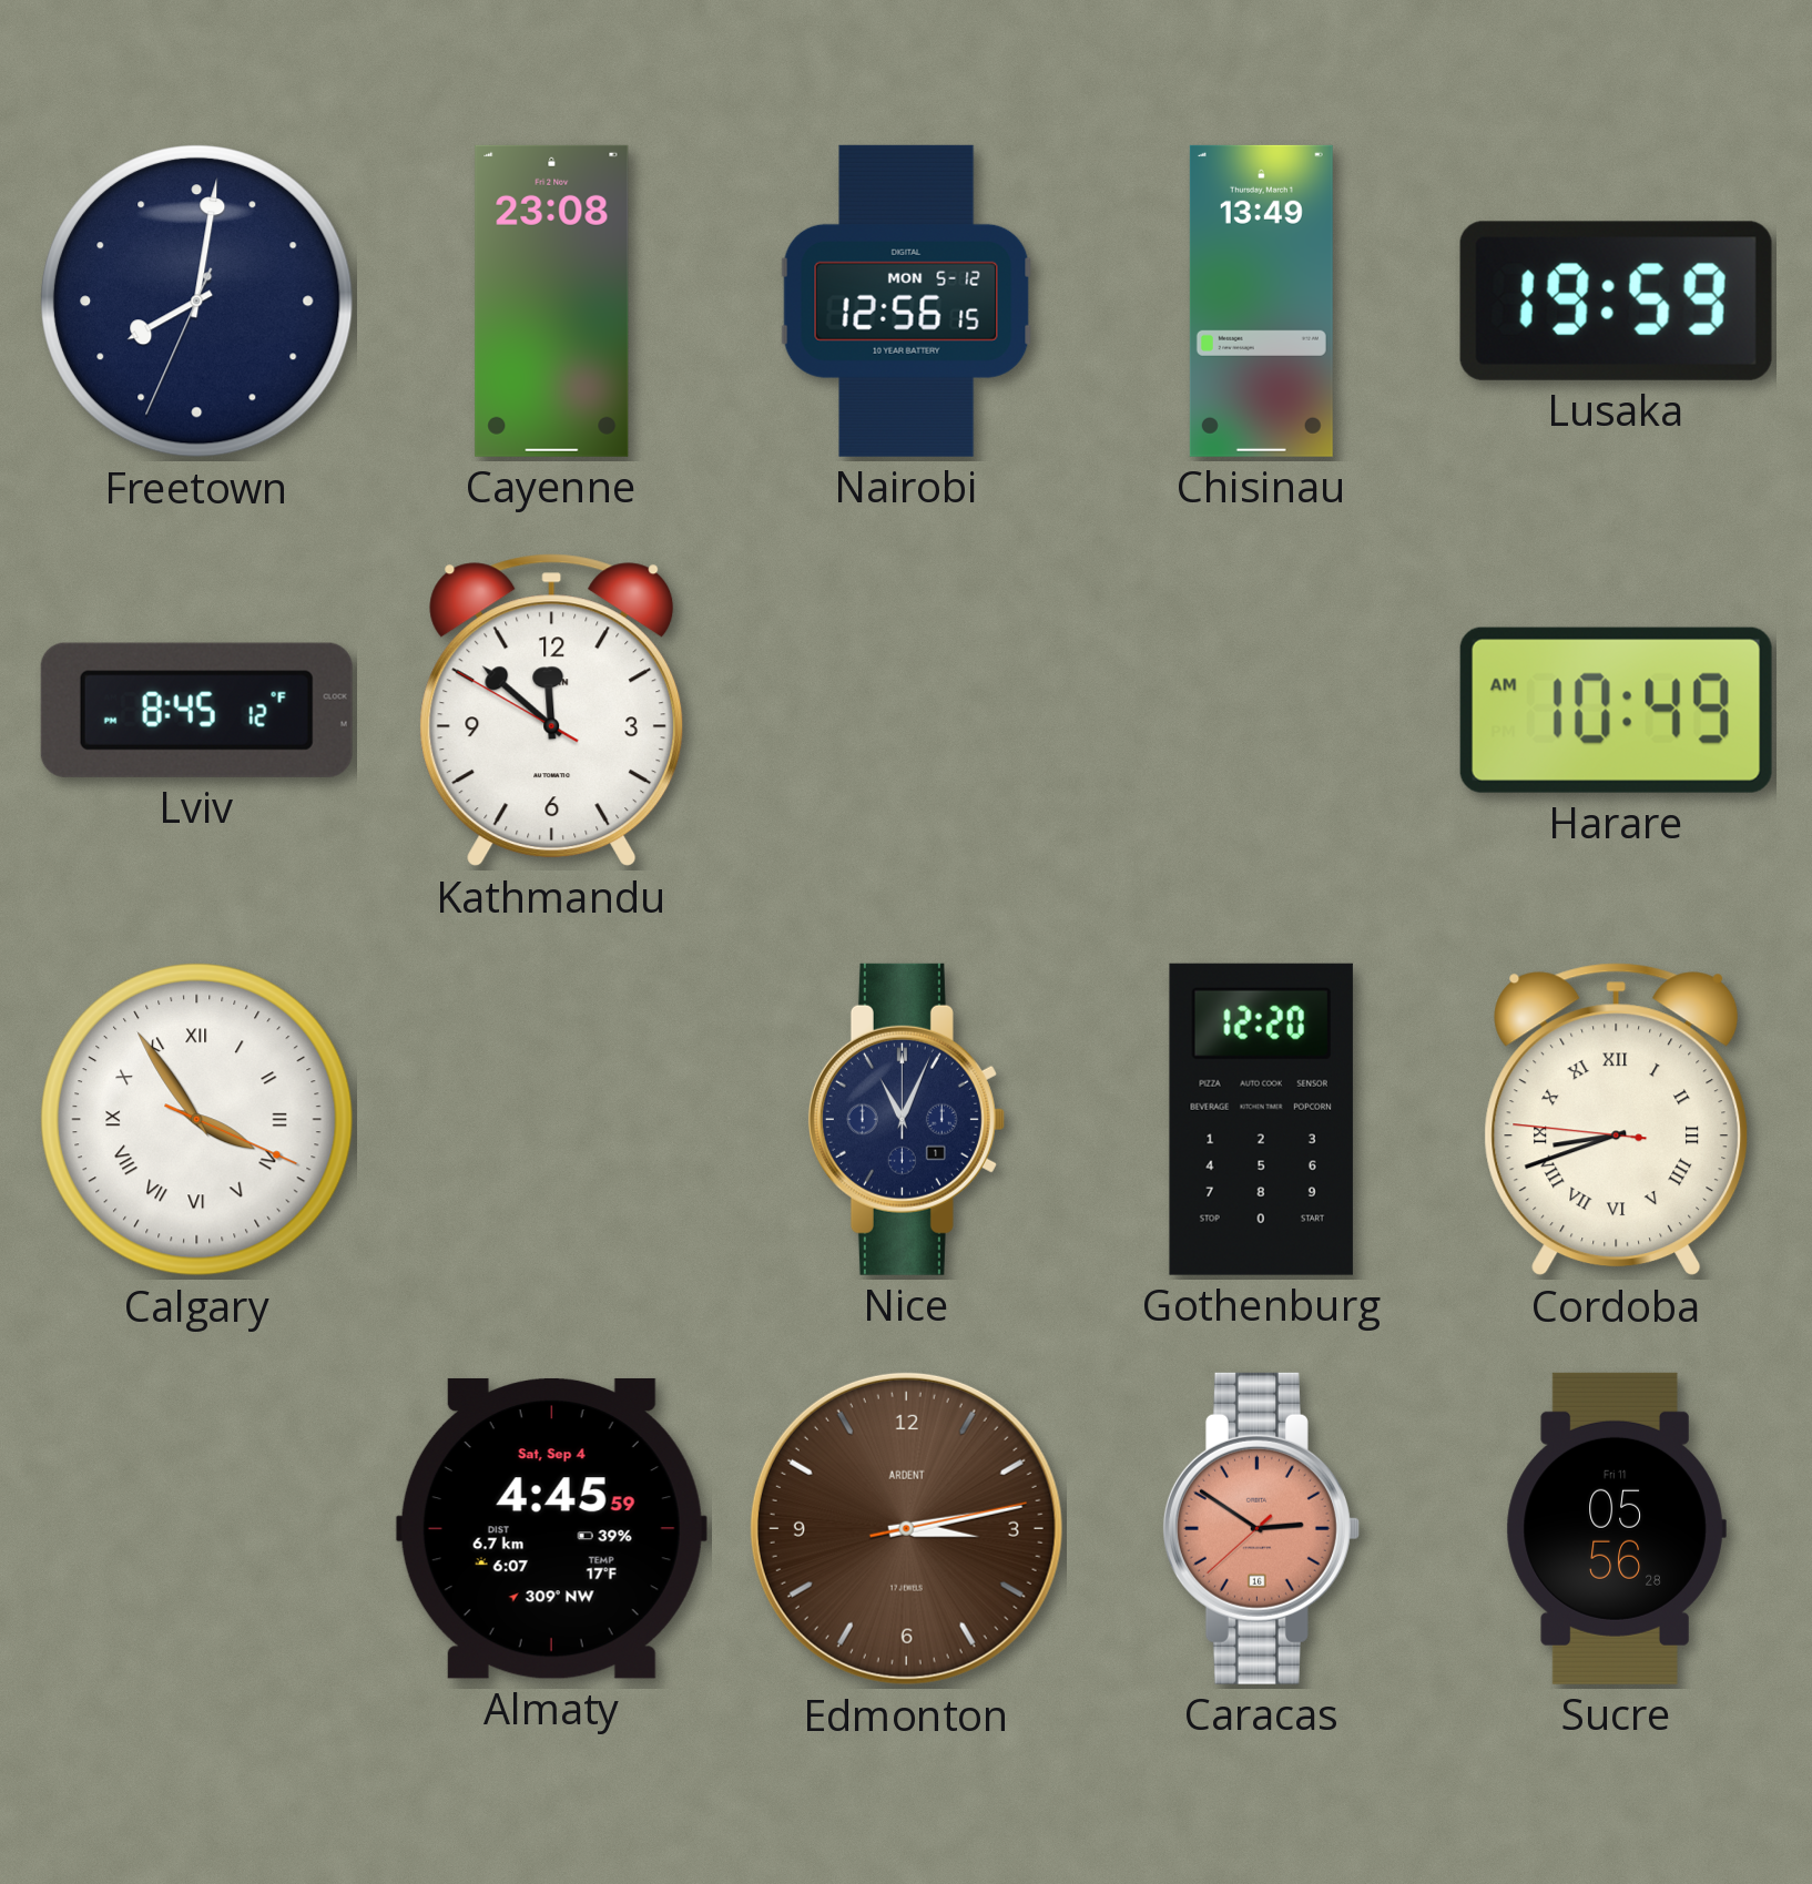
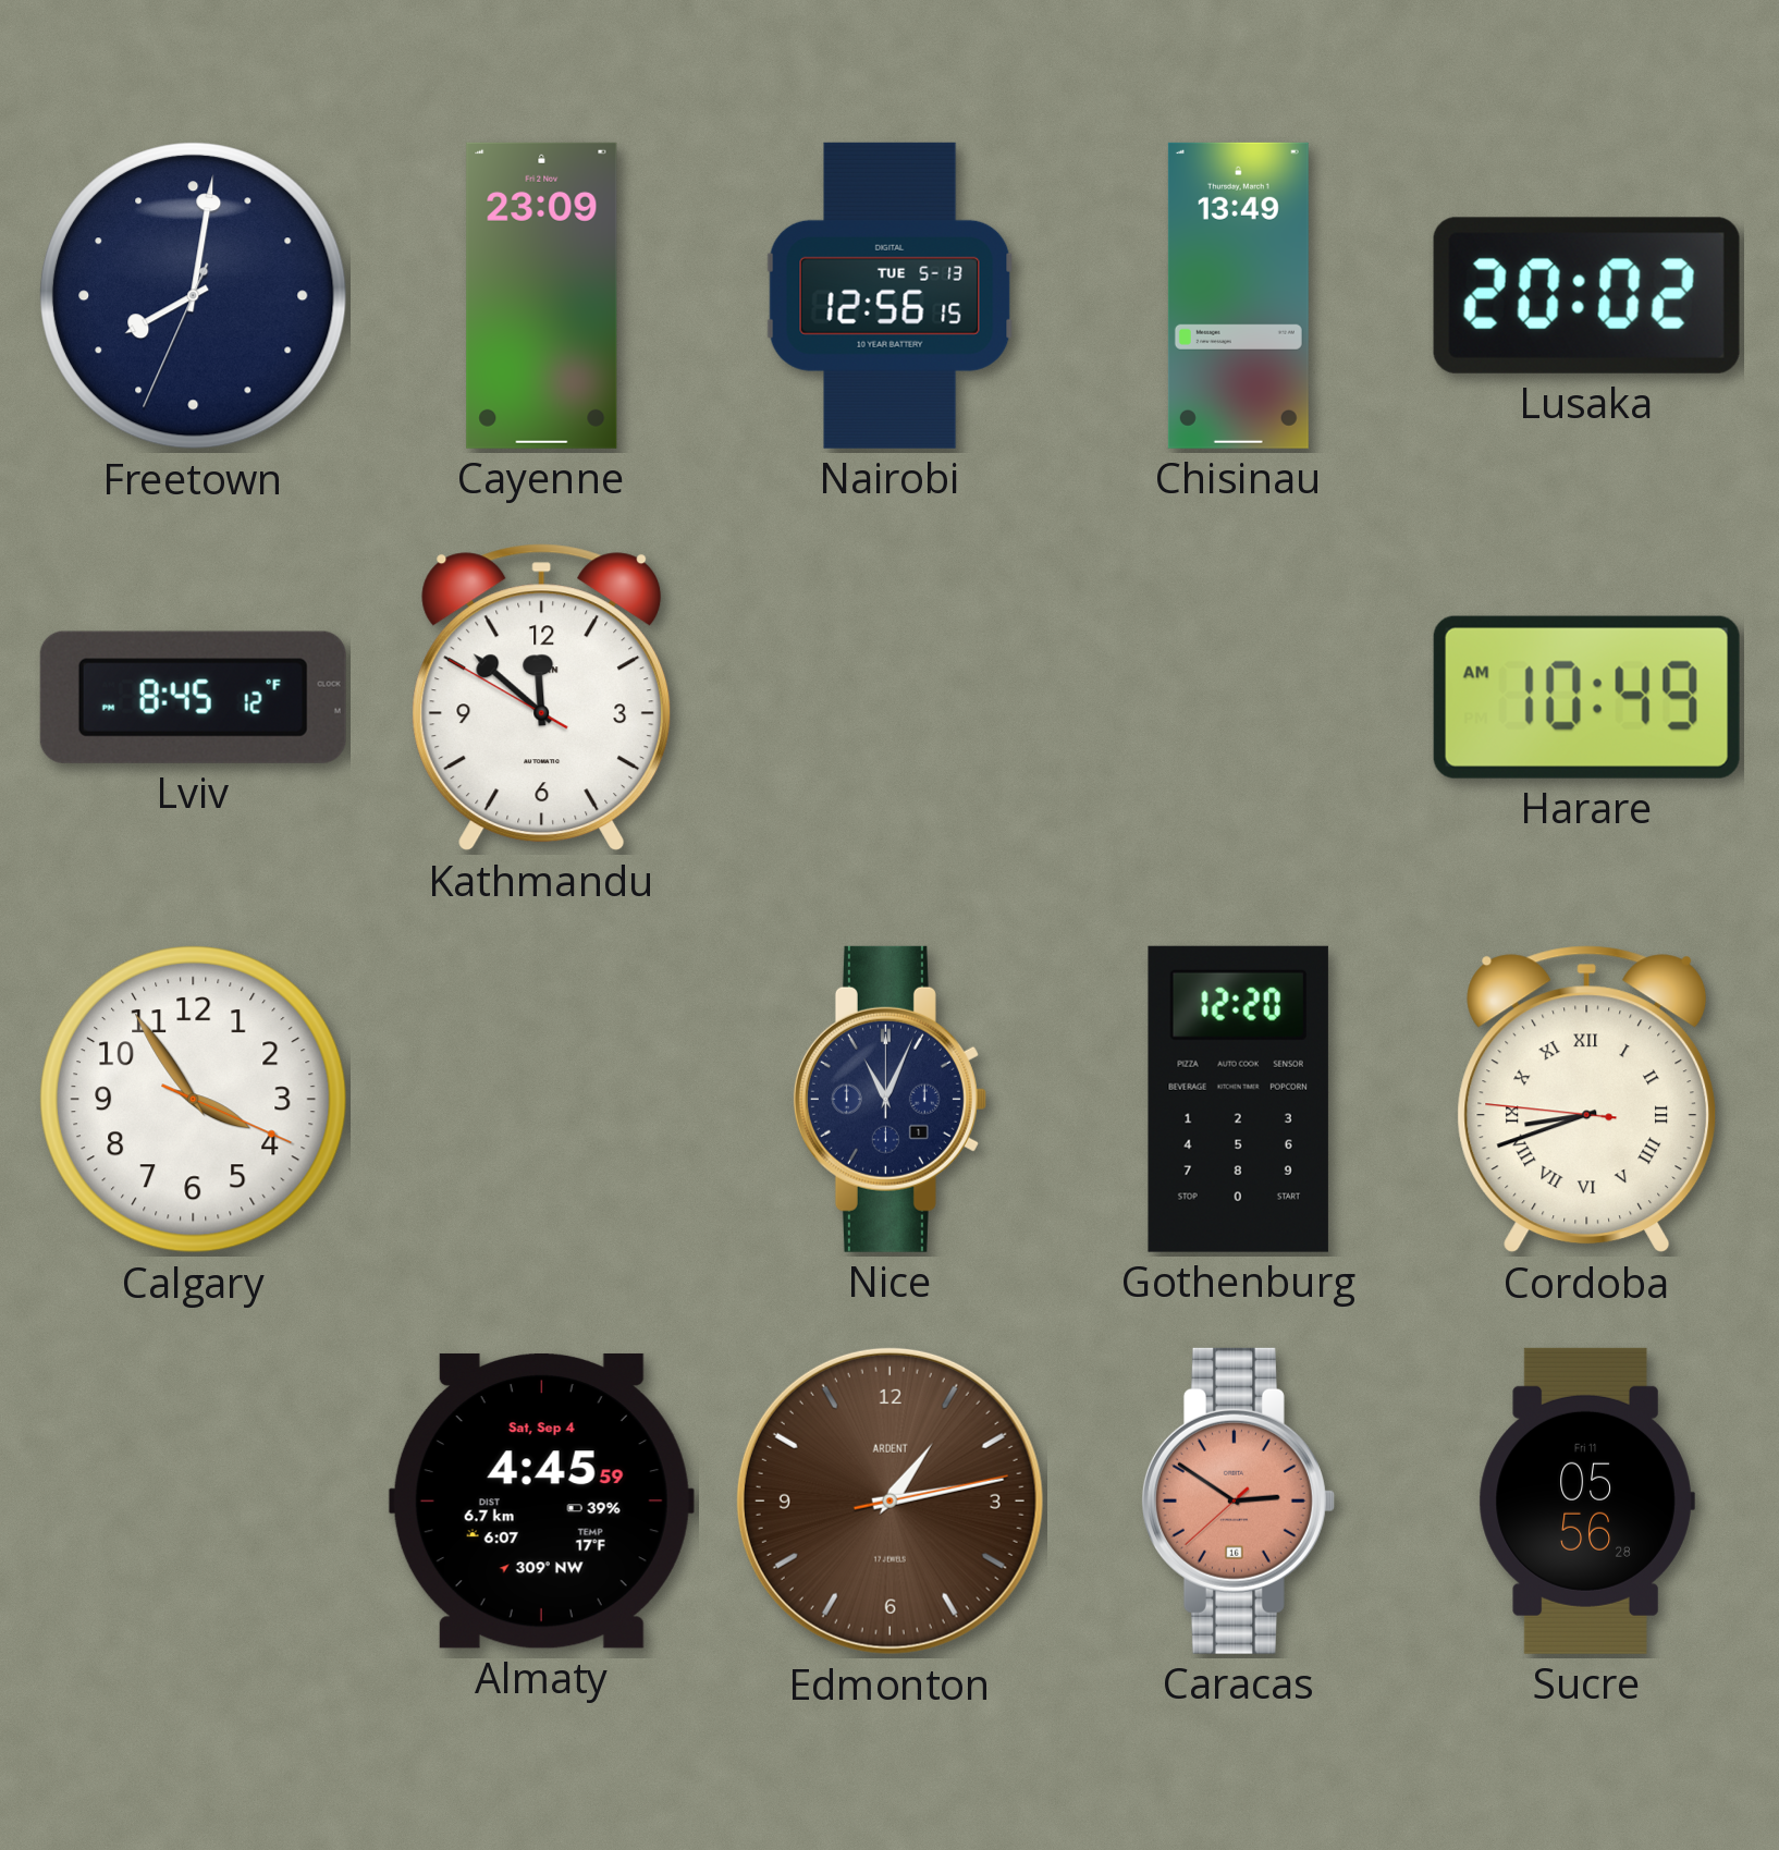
Cayenne: 23:08 -> 23:09
Nairobi date: MON 5-12 -> TUE 5-13
Lusaka: 19:59 -> 20:02
Calgary numerals: Roman -> Arabic
Edmonton: 3:13 -> 1:13
